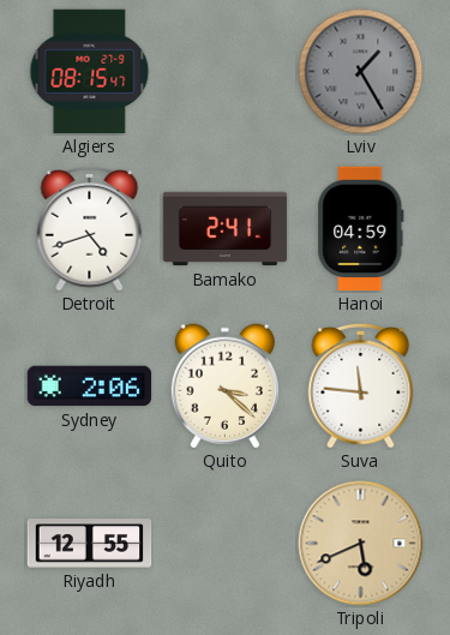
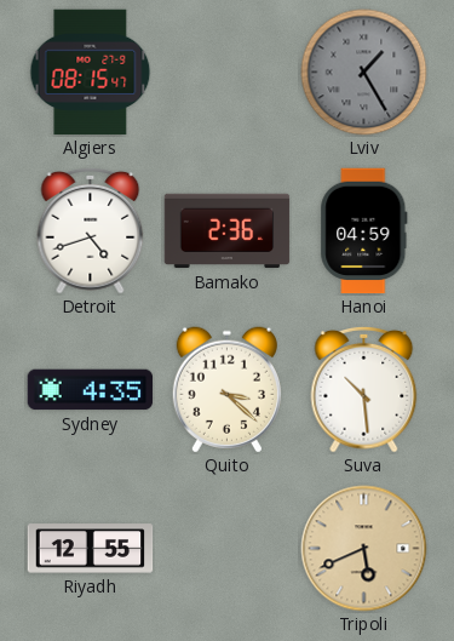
Bamako: 2:41 -> 2:36
Sydney: 2:06 -> 4:35
Suva: 11:46 -> 10:29
